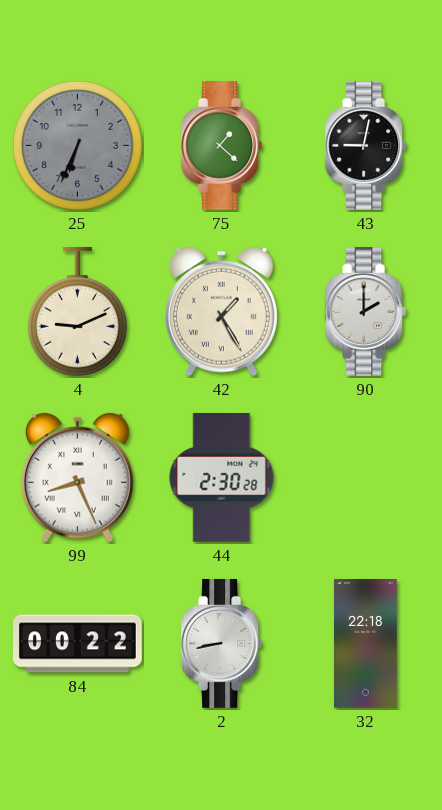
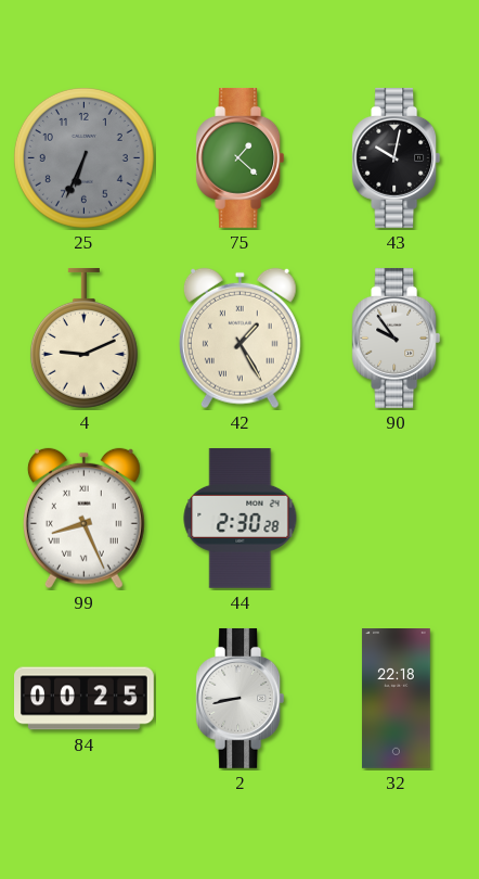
43: 9:02 -> 10:02
90: 2:00 -> 9:54
84: 00:22 -> 00:25
